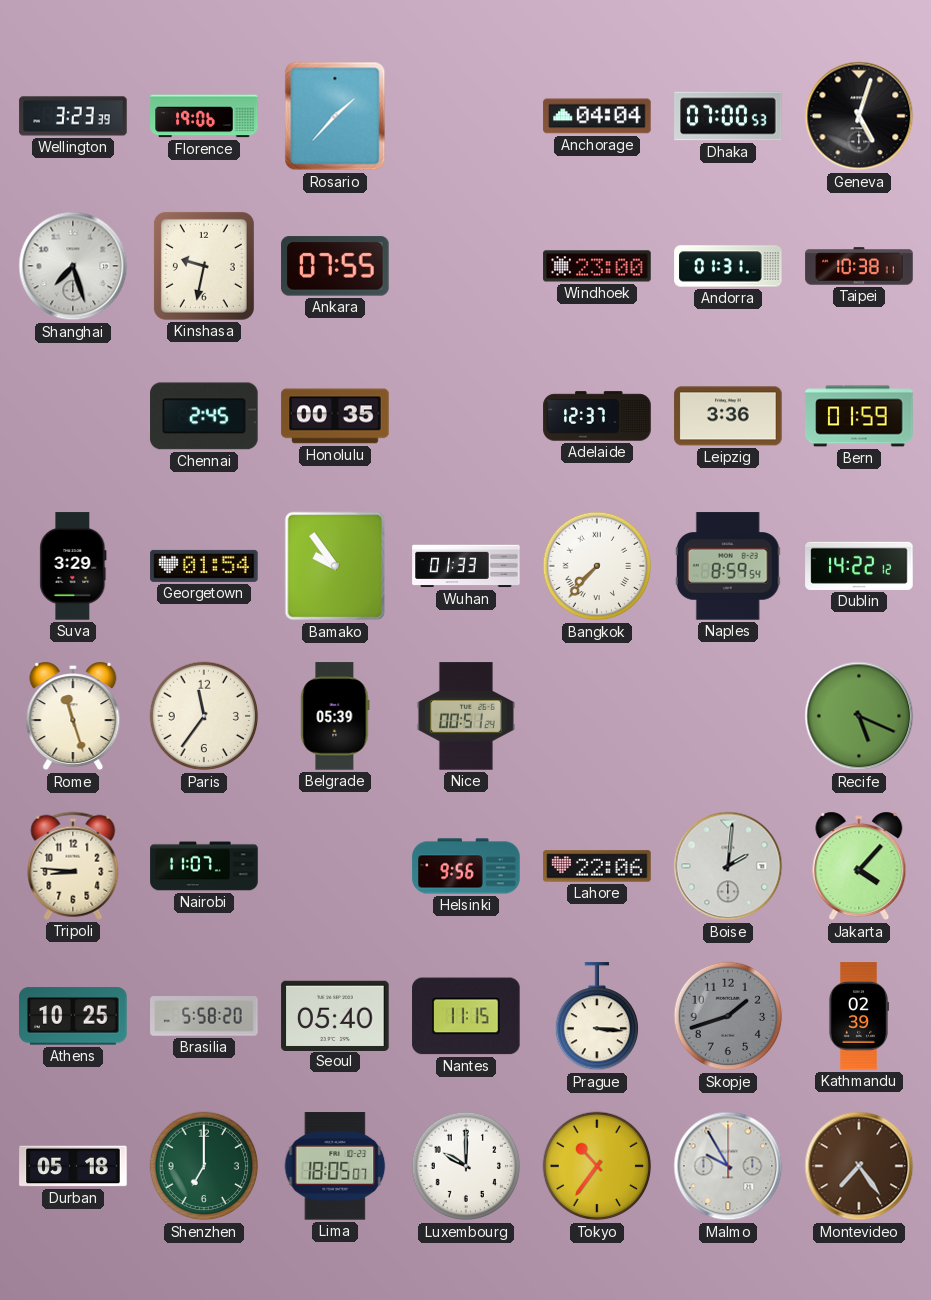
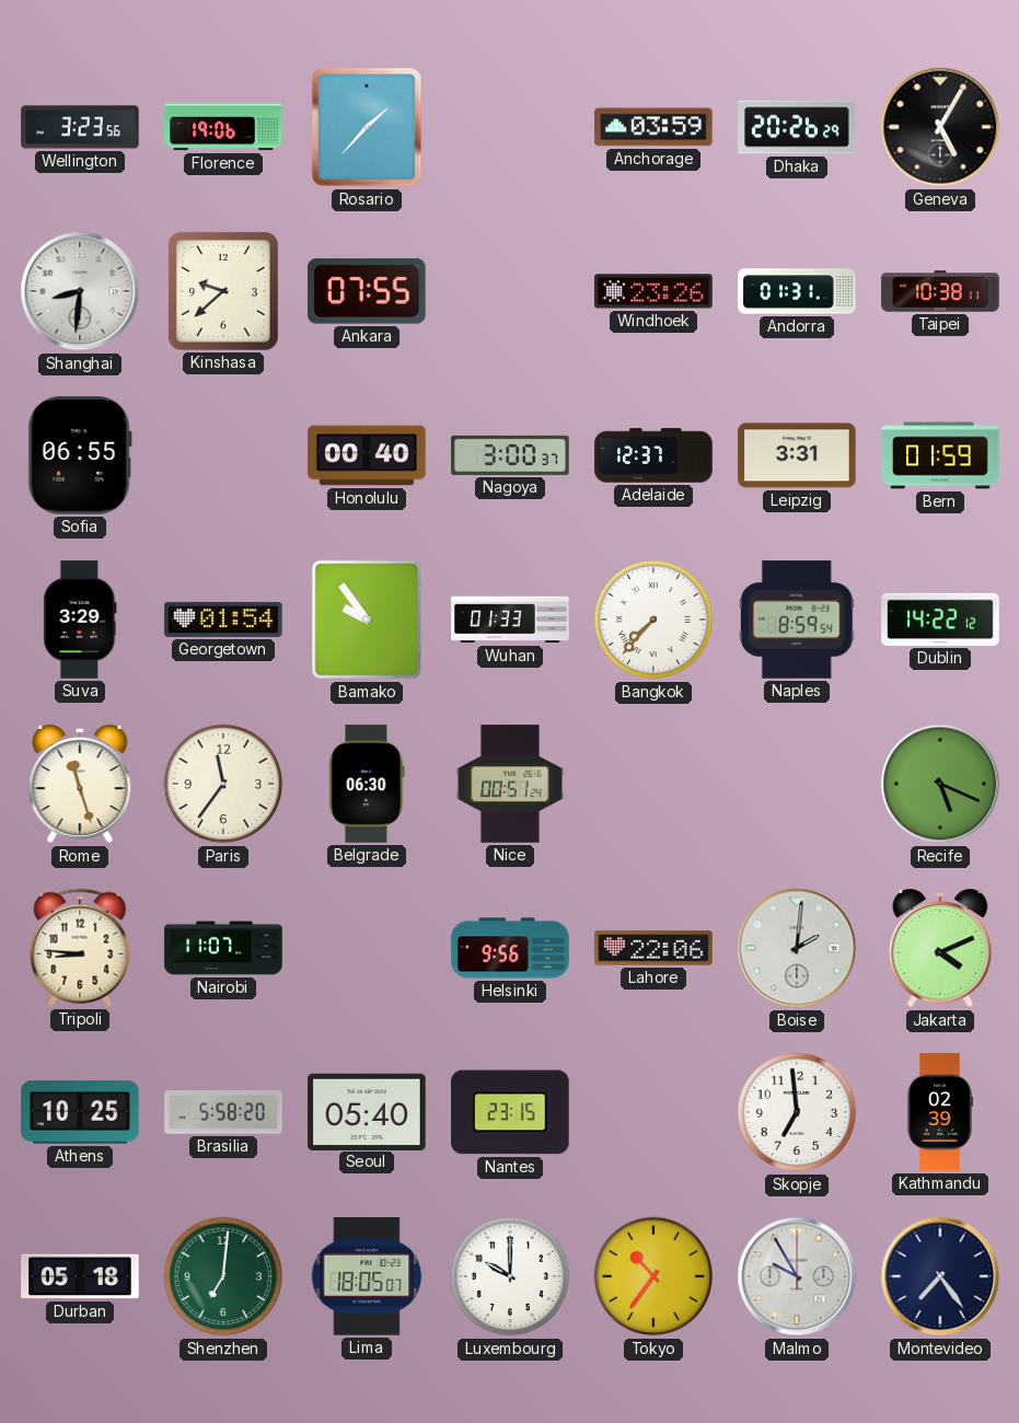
Wellington: 3:23:39 -> 3:23:56
Anchorage: 04:04 -> 03:59
Dhaka: 07:00 -> 20:26
Geneva: 5:03 -> 5:05
Shanghai: 7:27 -> 8:31
Kinshasa: 9:32 -> 9:38
Windhoek: 23:00 -> 23:26
Sofia: none -> 06:55
Chennai: 2:45 -> none
Honolulu: 00:35 -> 00:40
Nagoya: none -> 3:00
Leipzig: 3:36 -> 3:31
Belgrade: 05:39 -> 06:30
Jakarta: 4:07 -> 4:11
Nantes: 11:15 -> 23:15
Prague: 3:16 -> none
Skopje: 1:42 -> 6:59
Skopje dial: grey -> white
Shenzhen: 7:00 -> 7:01
Montevideo dial: brown -> navy
